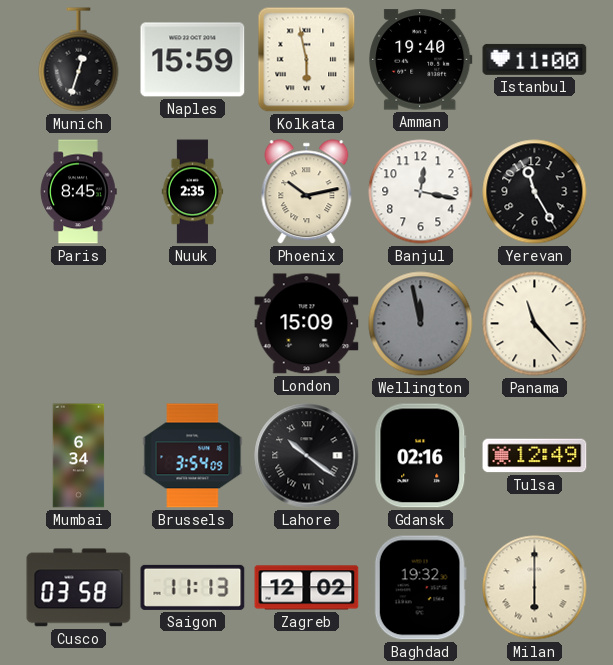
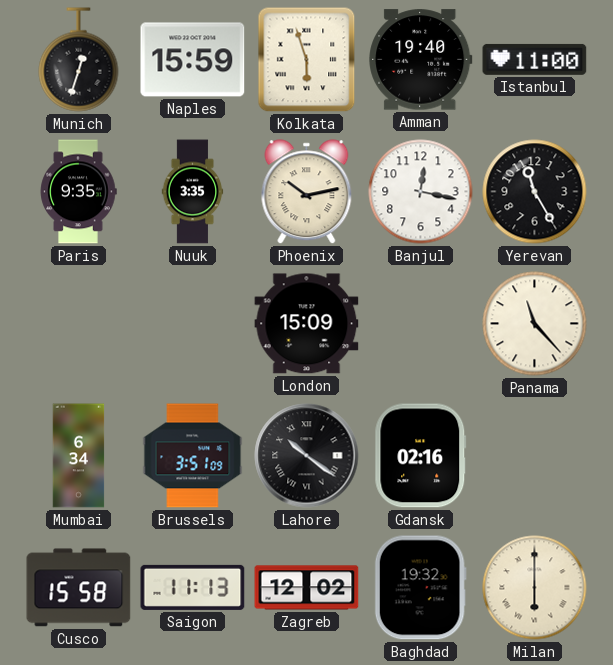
Kolkata: 5:58 -> 5:57
Paris: 8:45 -> 9:35
Nuuk: 2:35 -> 3:35
Wellington: 11:58 -> none
Brussels: 3:54 -> 3:51
Tulsa: 12:49 -> none
Cusco: 03:58 -> 15:58
